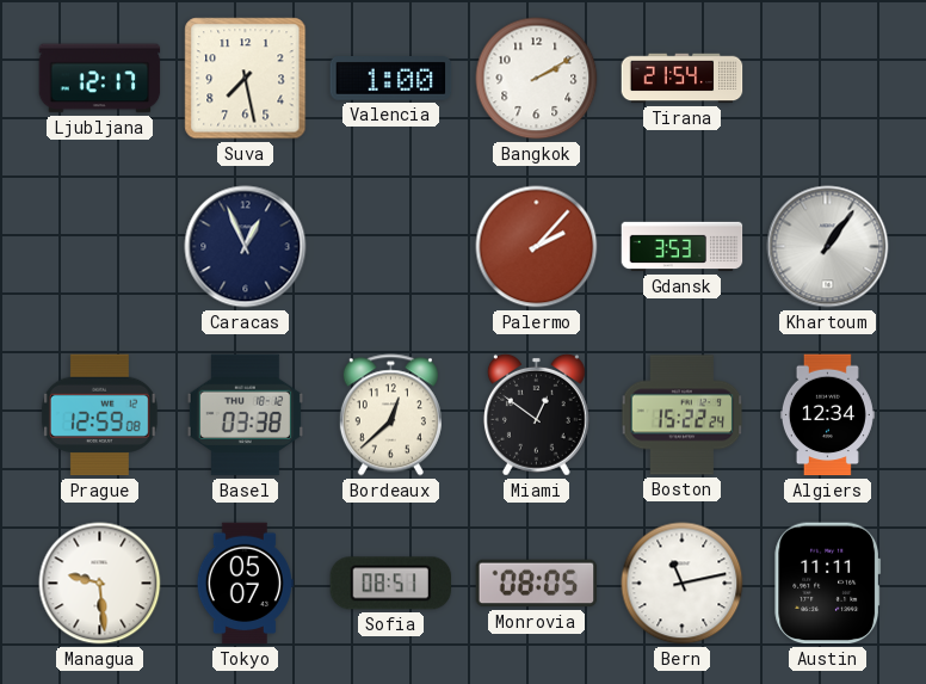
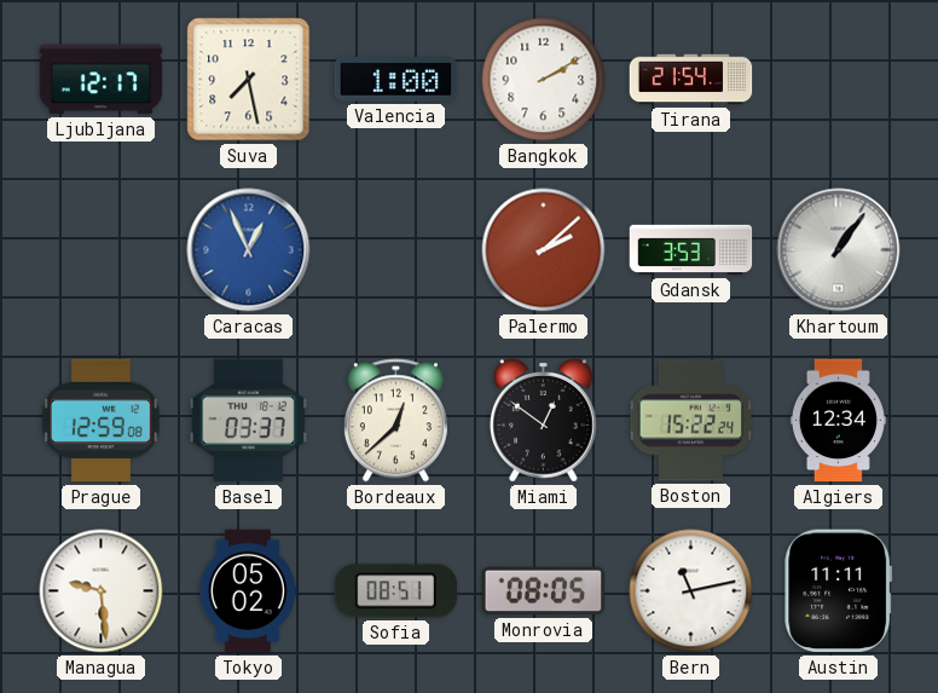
Caracas dial: navy -> blue
Palermo: 2:07 -> 2:08
Basel: 03:38 -> 03:37
Tokyo: 05:07 -> 05:02
